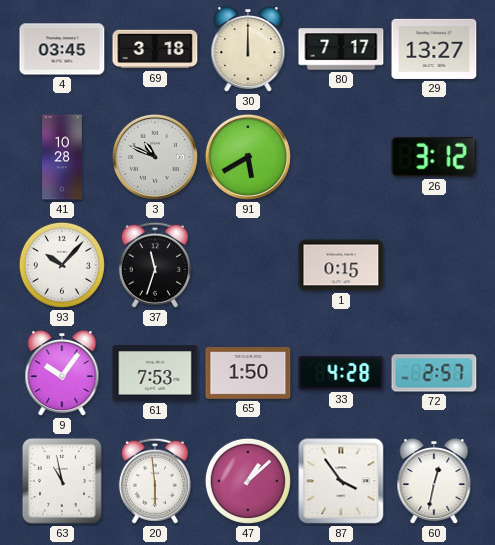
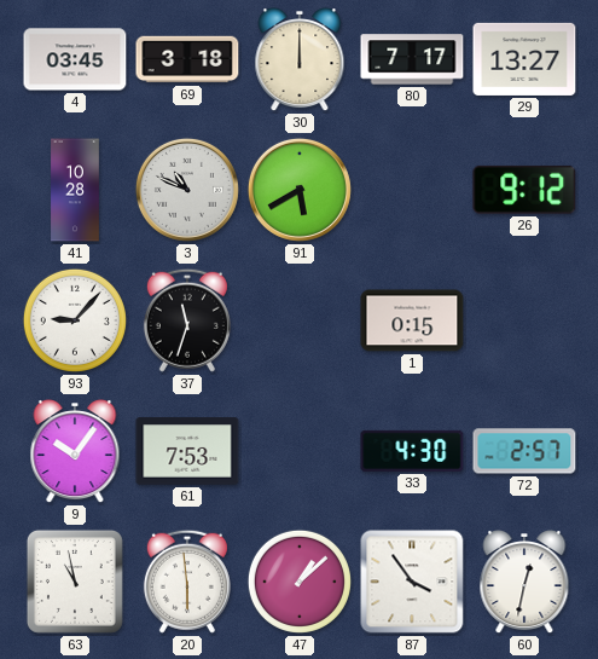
26: 3:12 -> 9:12
93: 10:07 -> 9:07
65: 1:50 -> none
33: 4:28 -> 4:30
